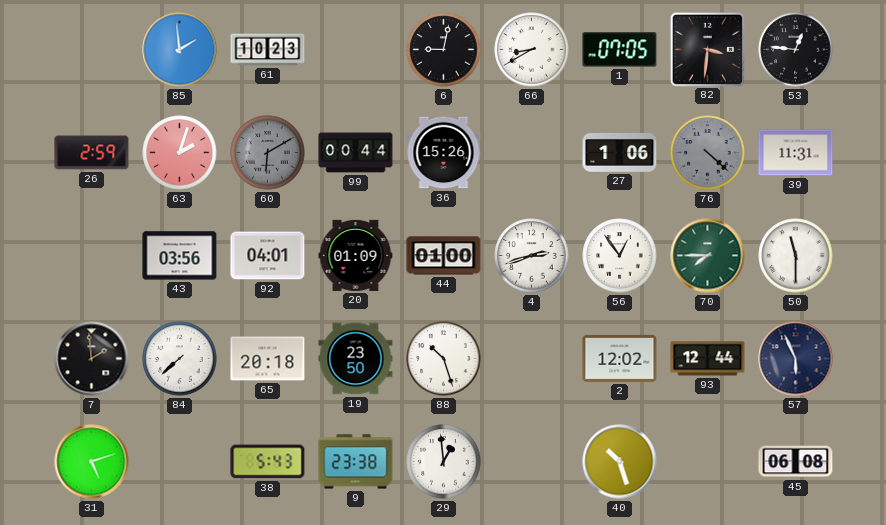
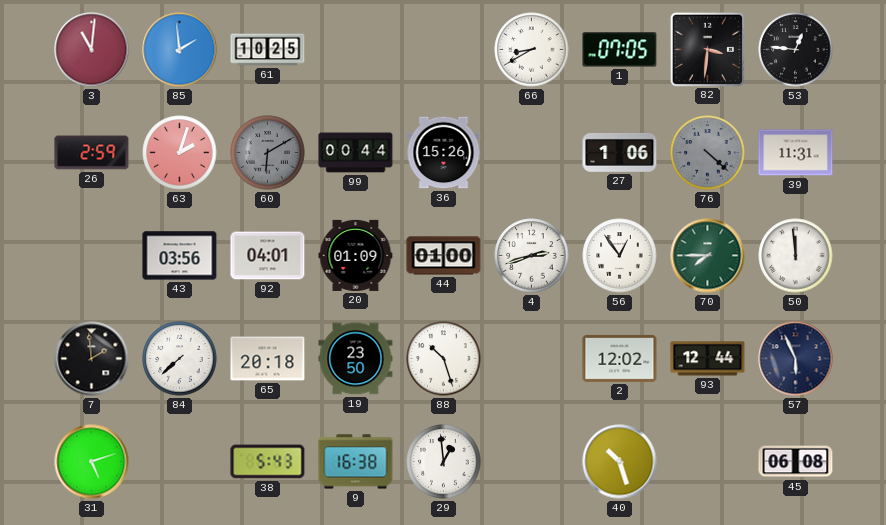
3: none -> 11:01
61: 10:23 -> 10:25
6: 9:02 -> none
50: 11:30 -> 11:59
9: 23:38 -> 16:38
